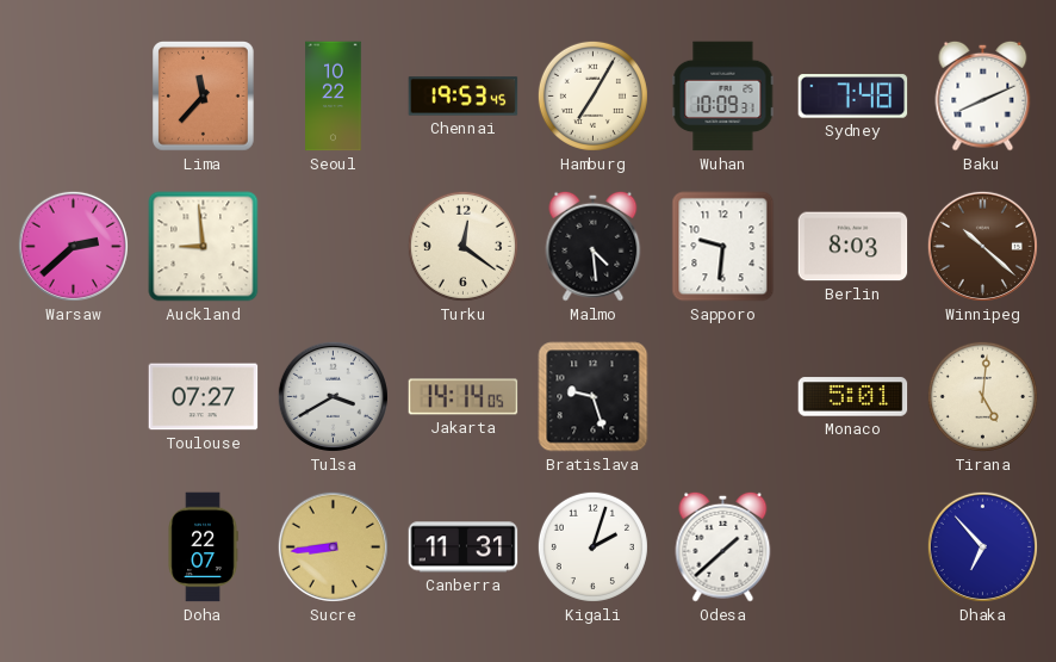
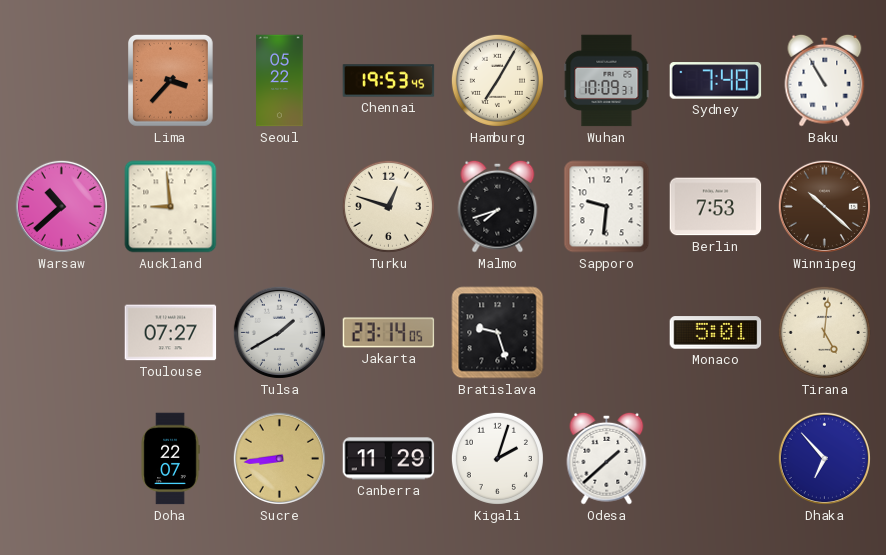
Lima: 11:37 -> 3:37
Seoul: 10:22 -> 05:22
Baku: 8:11 -> 10:55
Warsaw: 2:38 -> 10:38
Turku: 12:21 -> 12:48
Malmo: 4:29 -> 7:42
Berlin: 8:03 -> 7:53
Tulsa: 3:40 -> 1:40
Jakarta: 14:14 -> 23:14
Canberra: 11:31 -> 11:29
